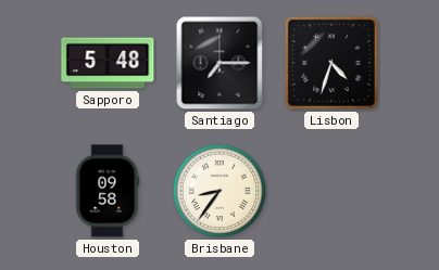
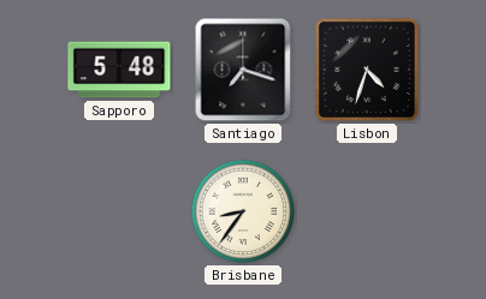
Santiago: 7:15 -> 7:18
Houston: 09:58 -> none
